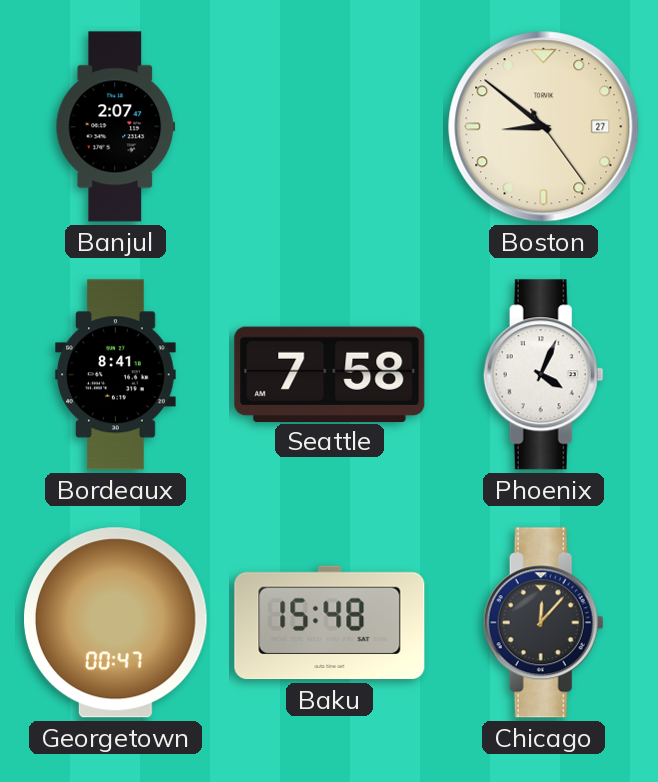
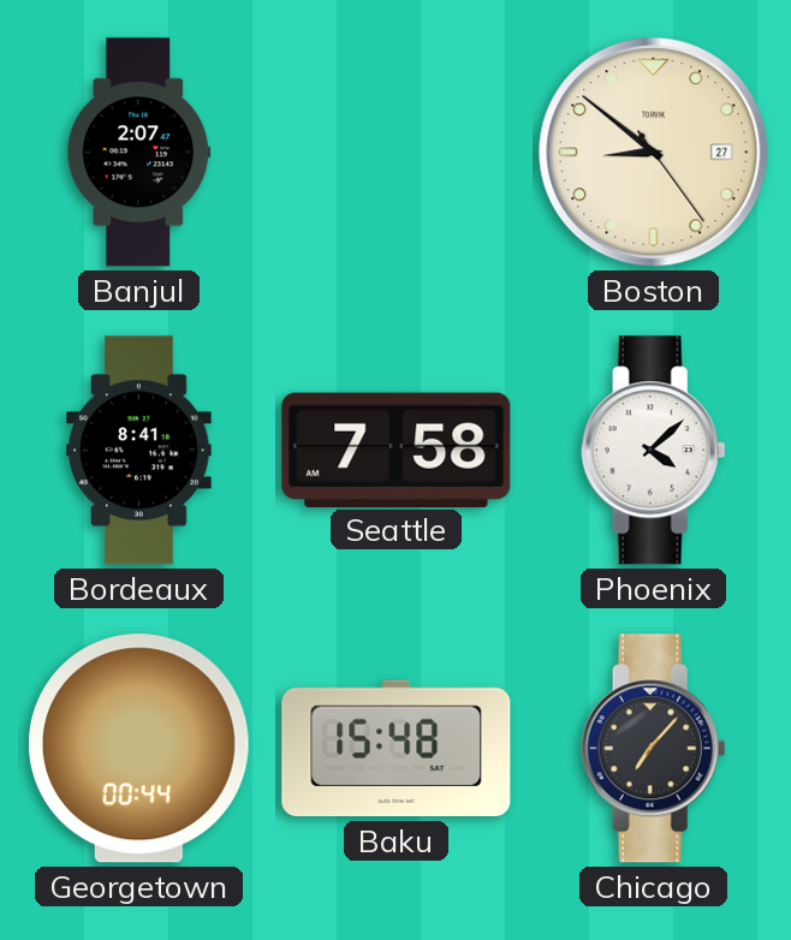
Phoenix: 4:04 -> 4:08
Georgetown: 00:47 -> 00:44
Chicago: 12:07 -> 7:07
